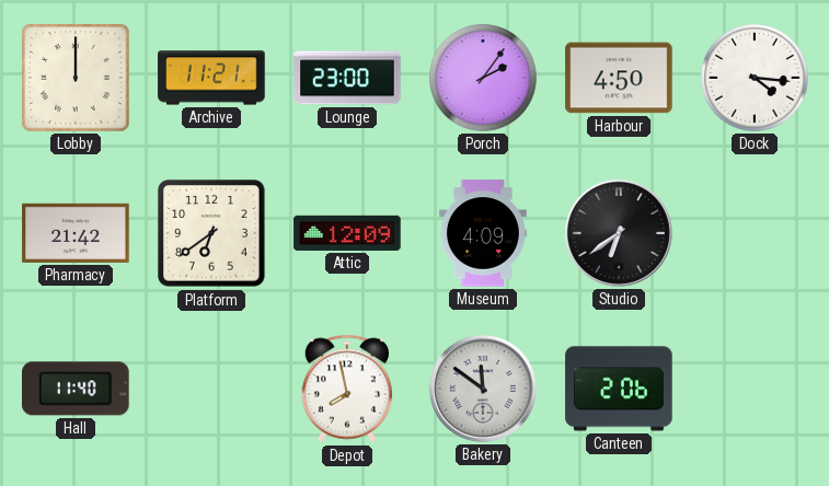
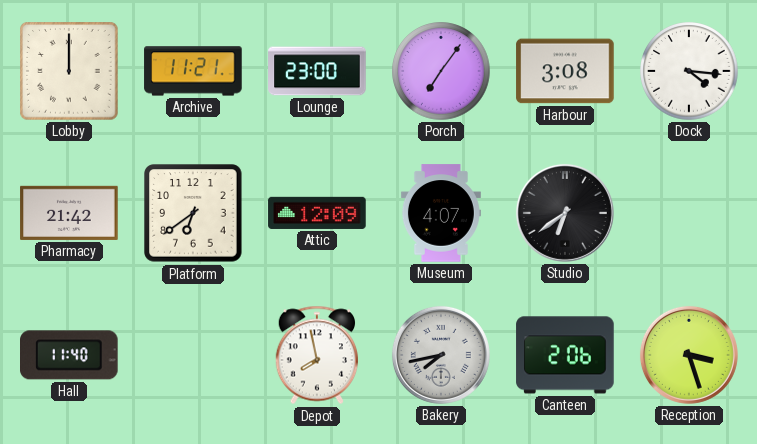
Porch: 2:06 -> 7:06
Harbour: 4:50 -> 3:08
Museum: 4:09 -> 4:07
Bakery: 11:51 -> 7:43
Reception: none -> 3:27
